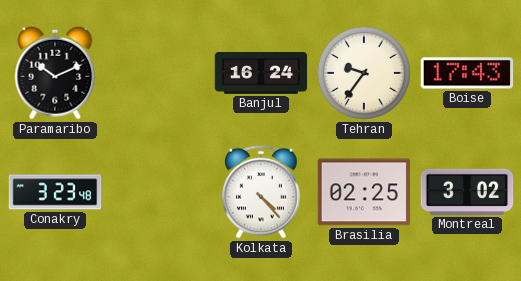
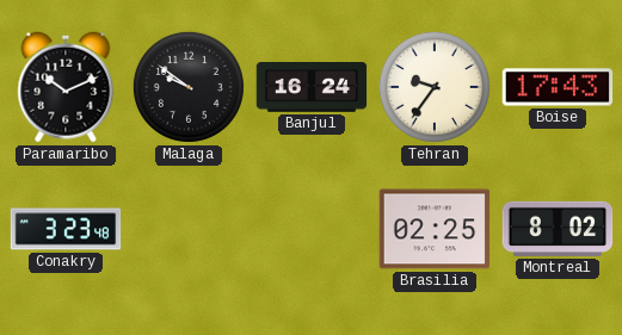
Malaga: none -> 9:51
Kolkata: 4:23 -> none
Montreal: 3:02 -> 8:02
